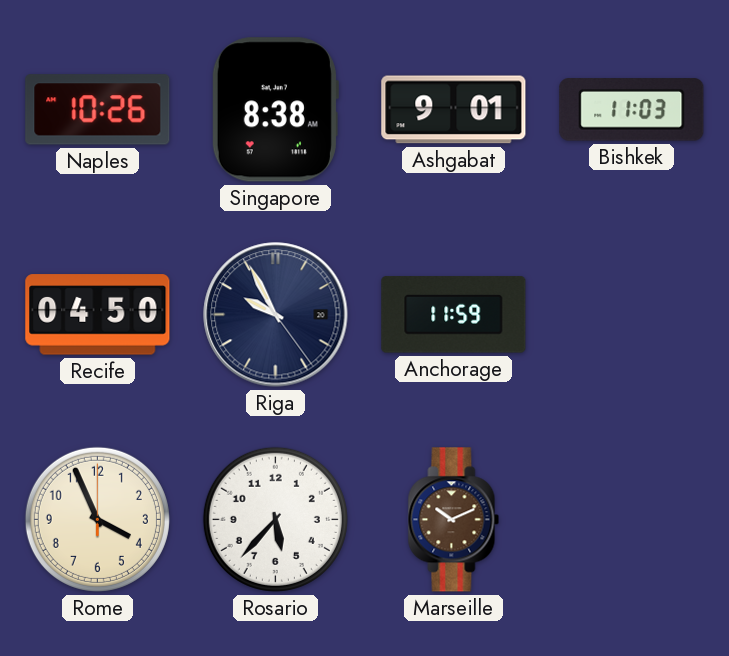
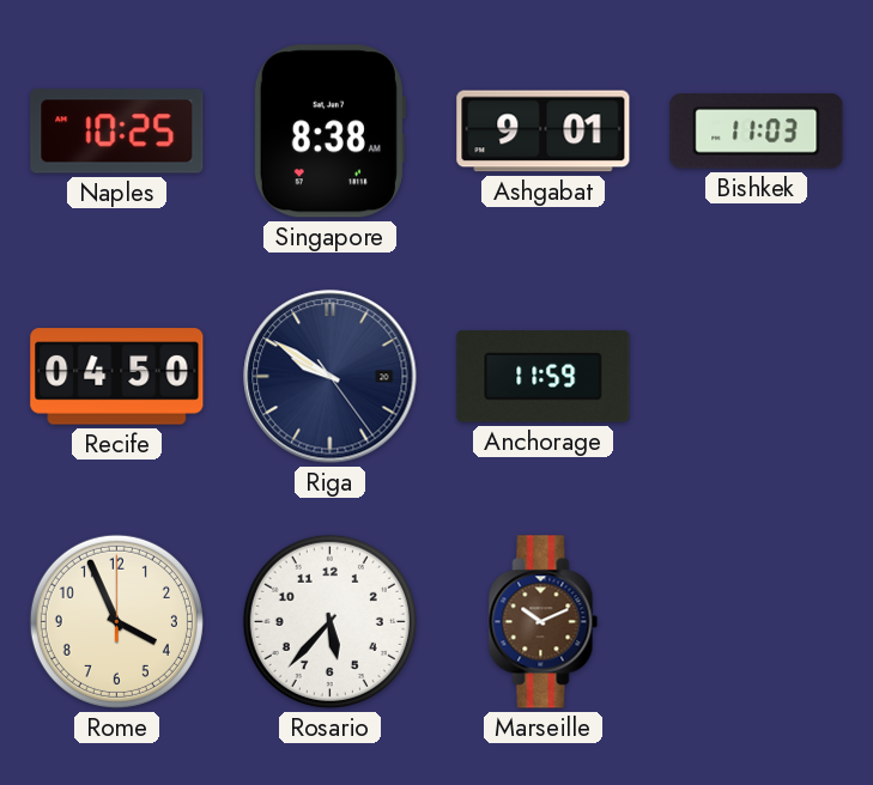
Naples: 10:26 -> 10:25
Riga: 9:55 -> 9:50
